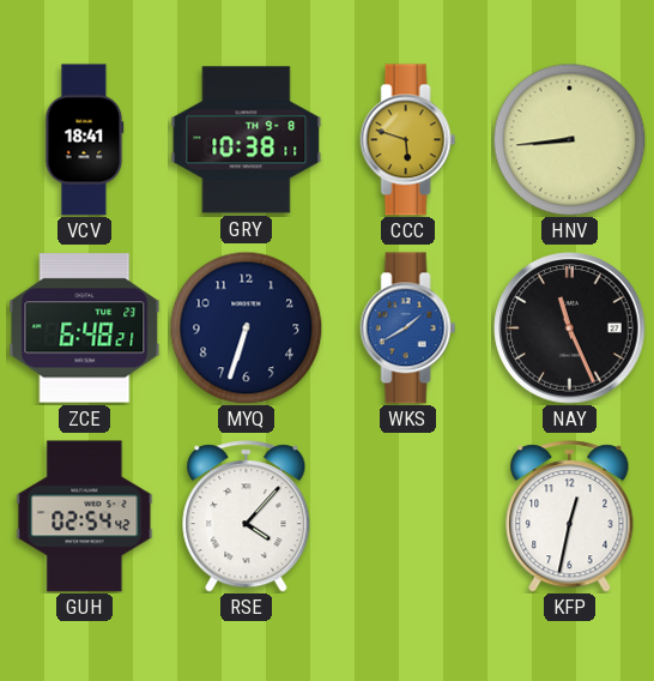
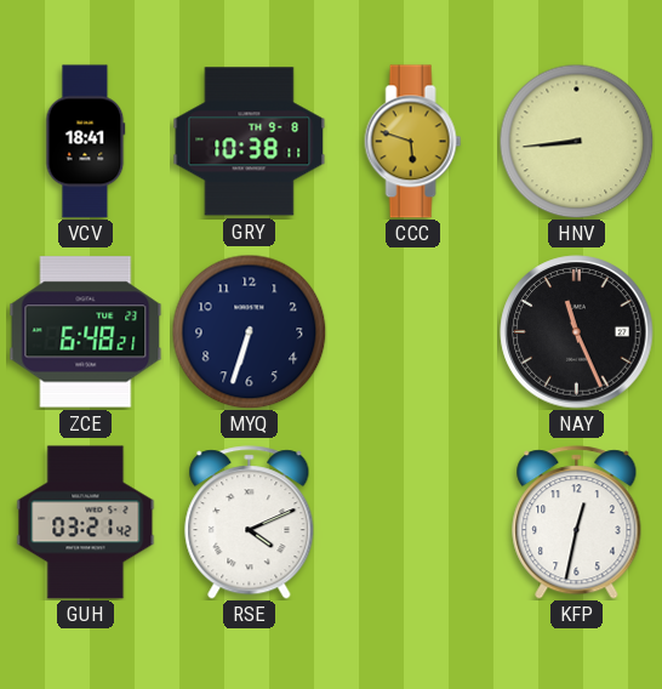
WKS: 1:40 -> none
GUH: 02:54 -> 03:21
RSE: 4:07 -> 4:11
